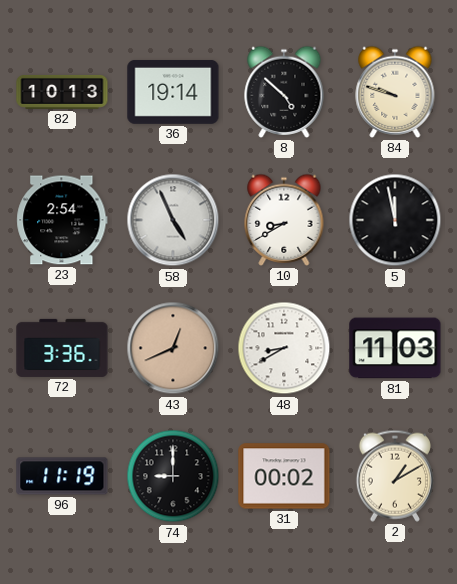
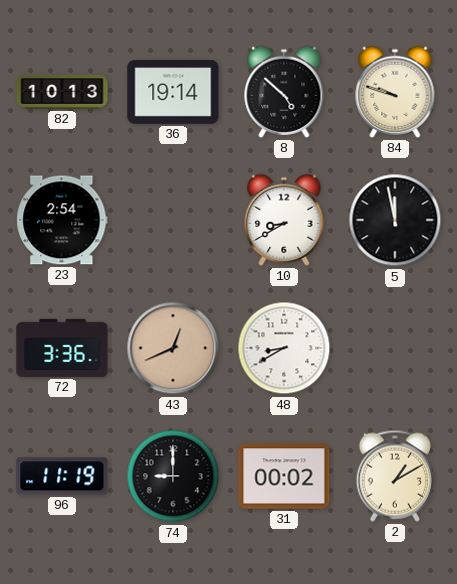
58: 4:56 -> none
81: 11:03 -> none
